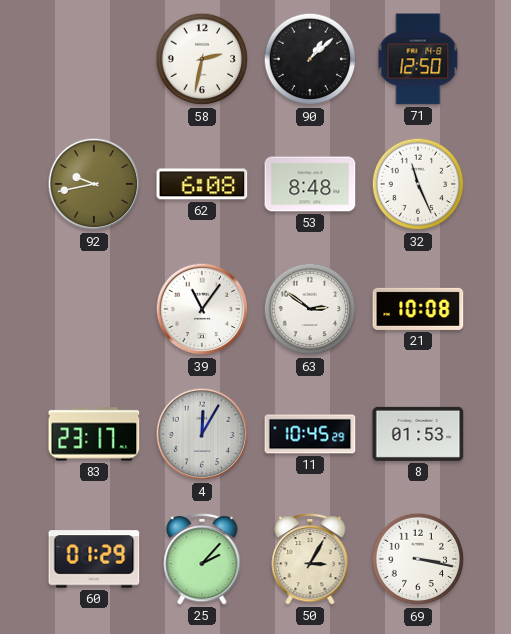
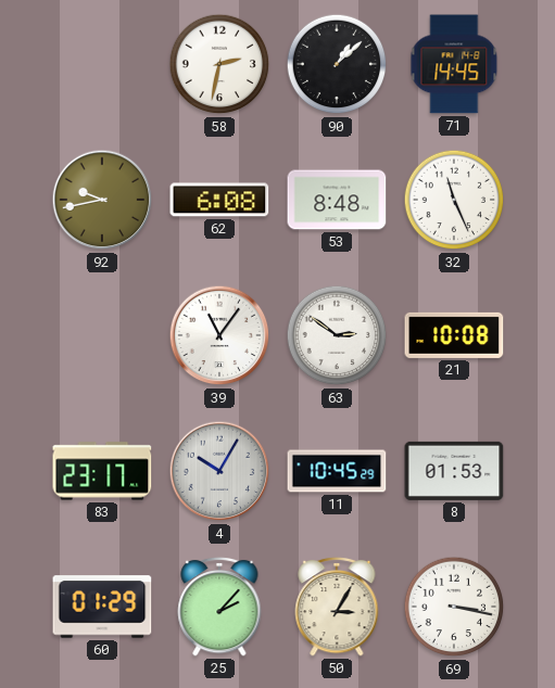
71: 12:50 -> 14:45
4: 12:05 -> 10:05
